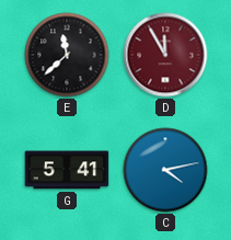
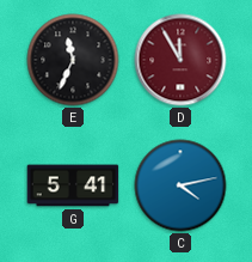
E: 11:38 -> 11:34
